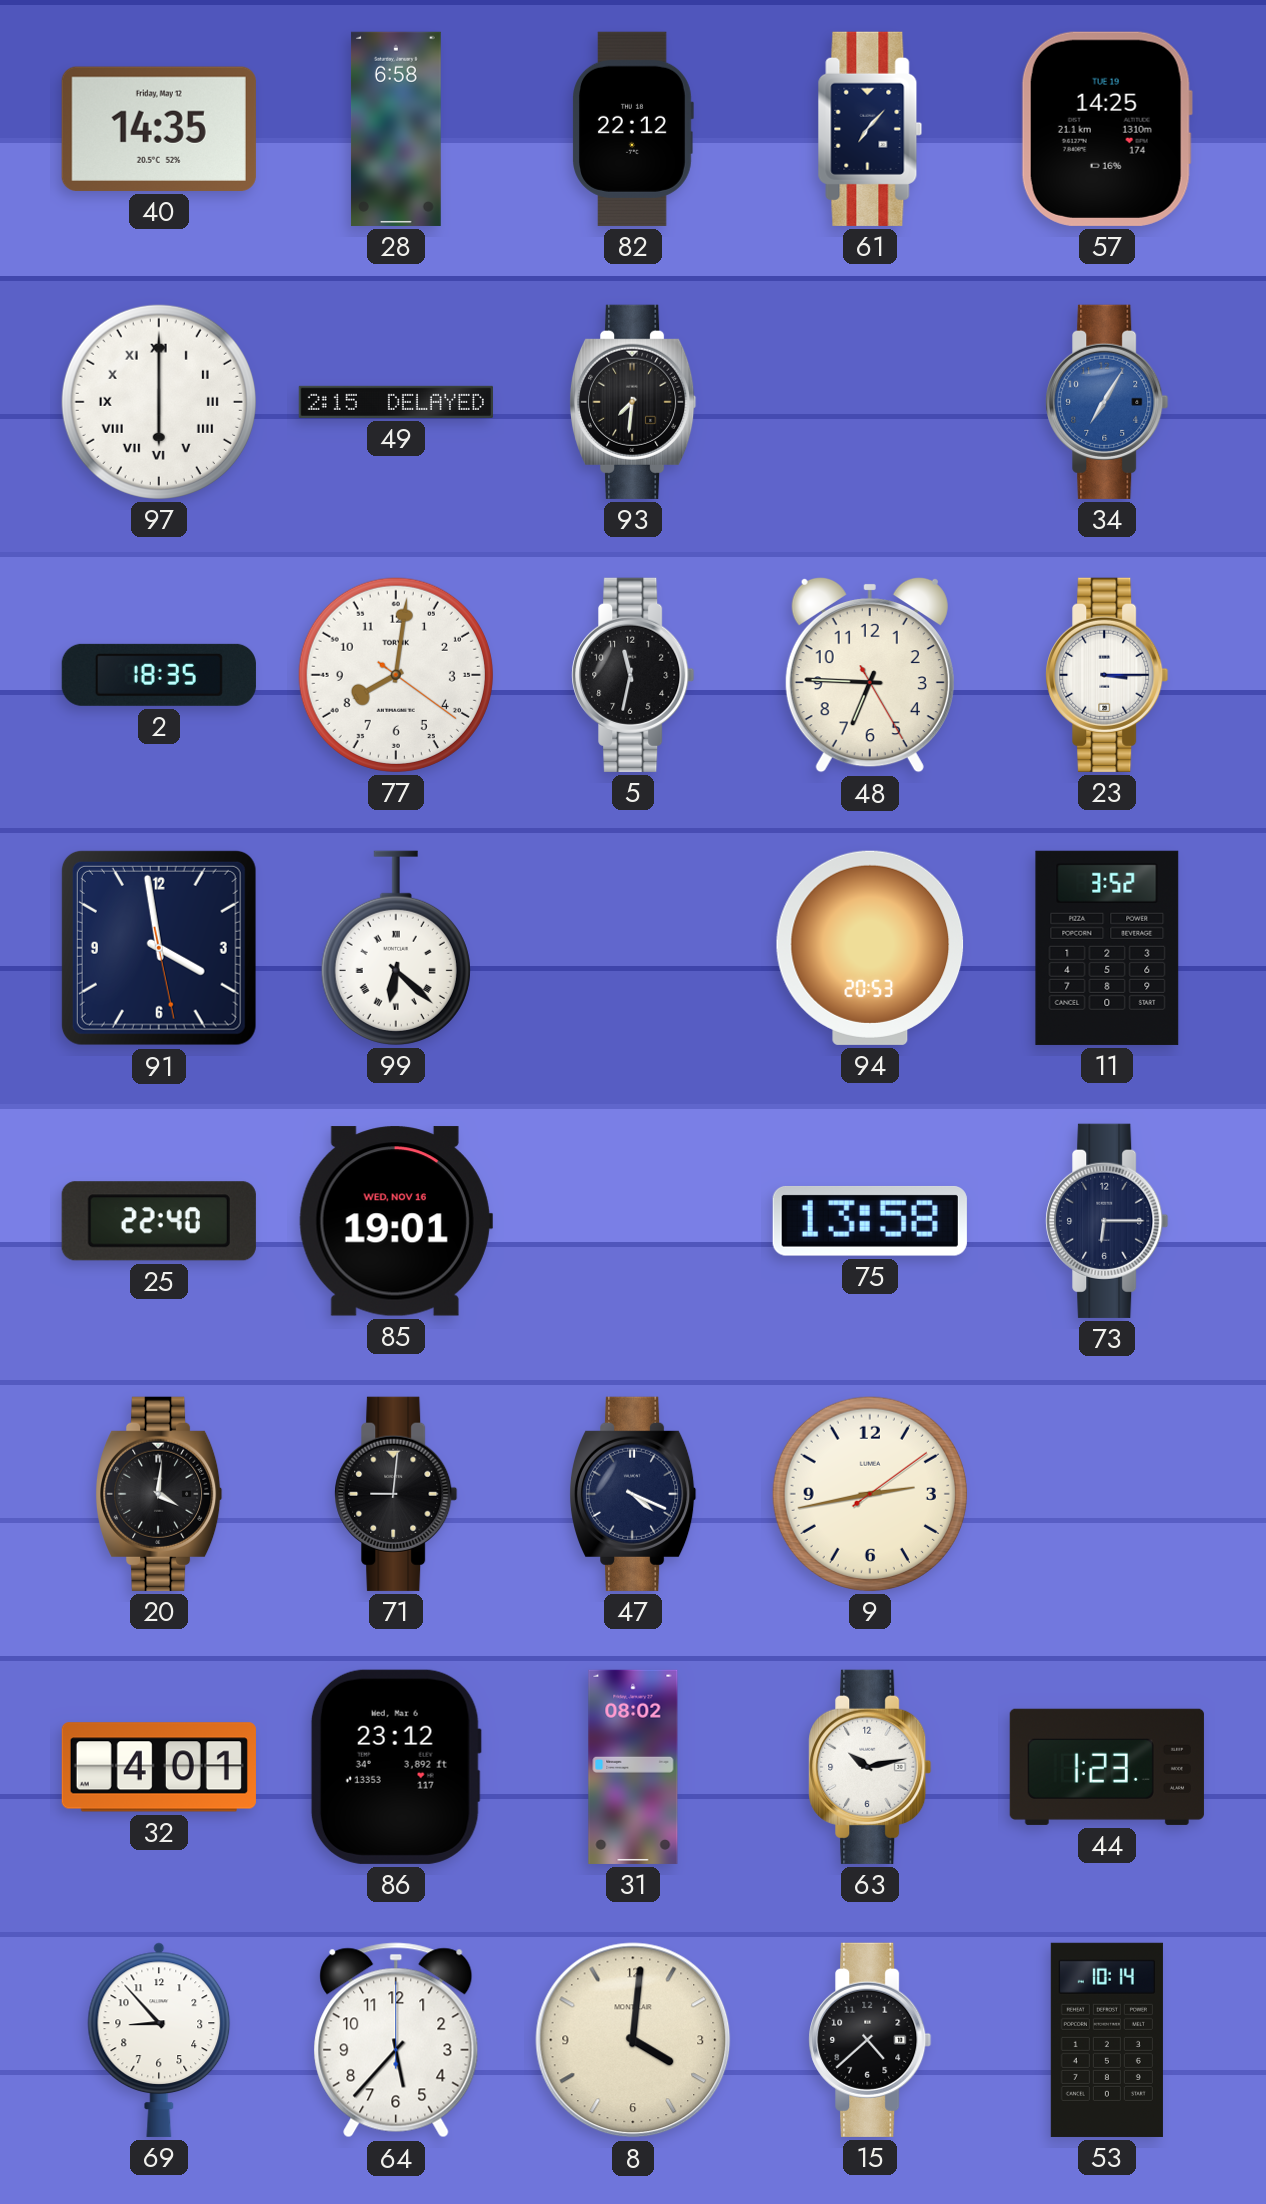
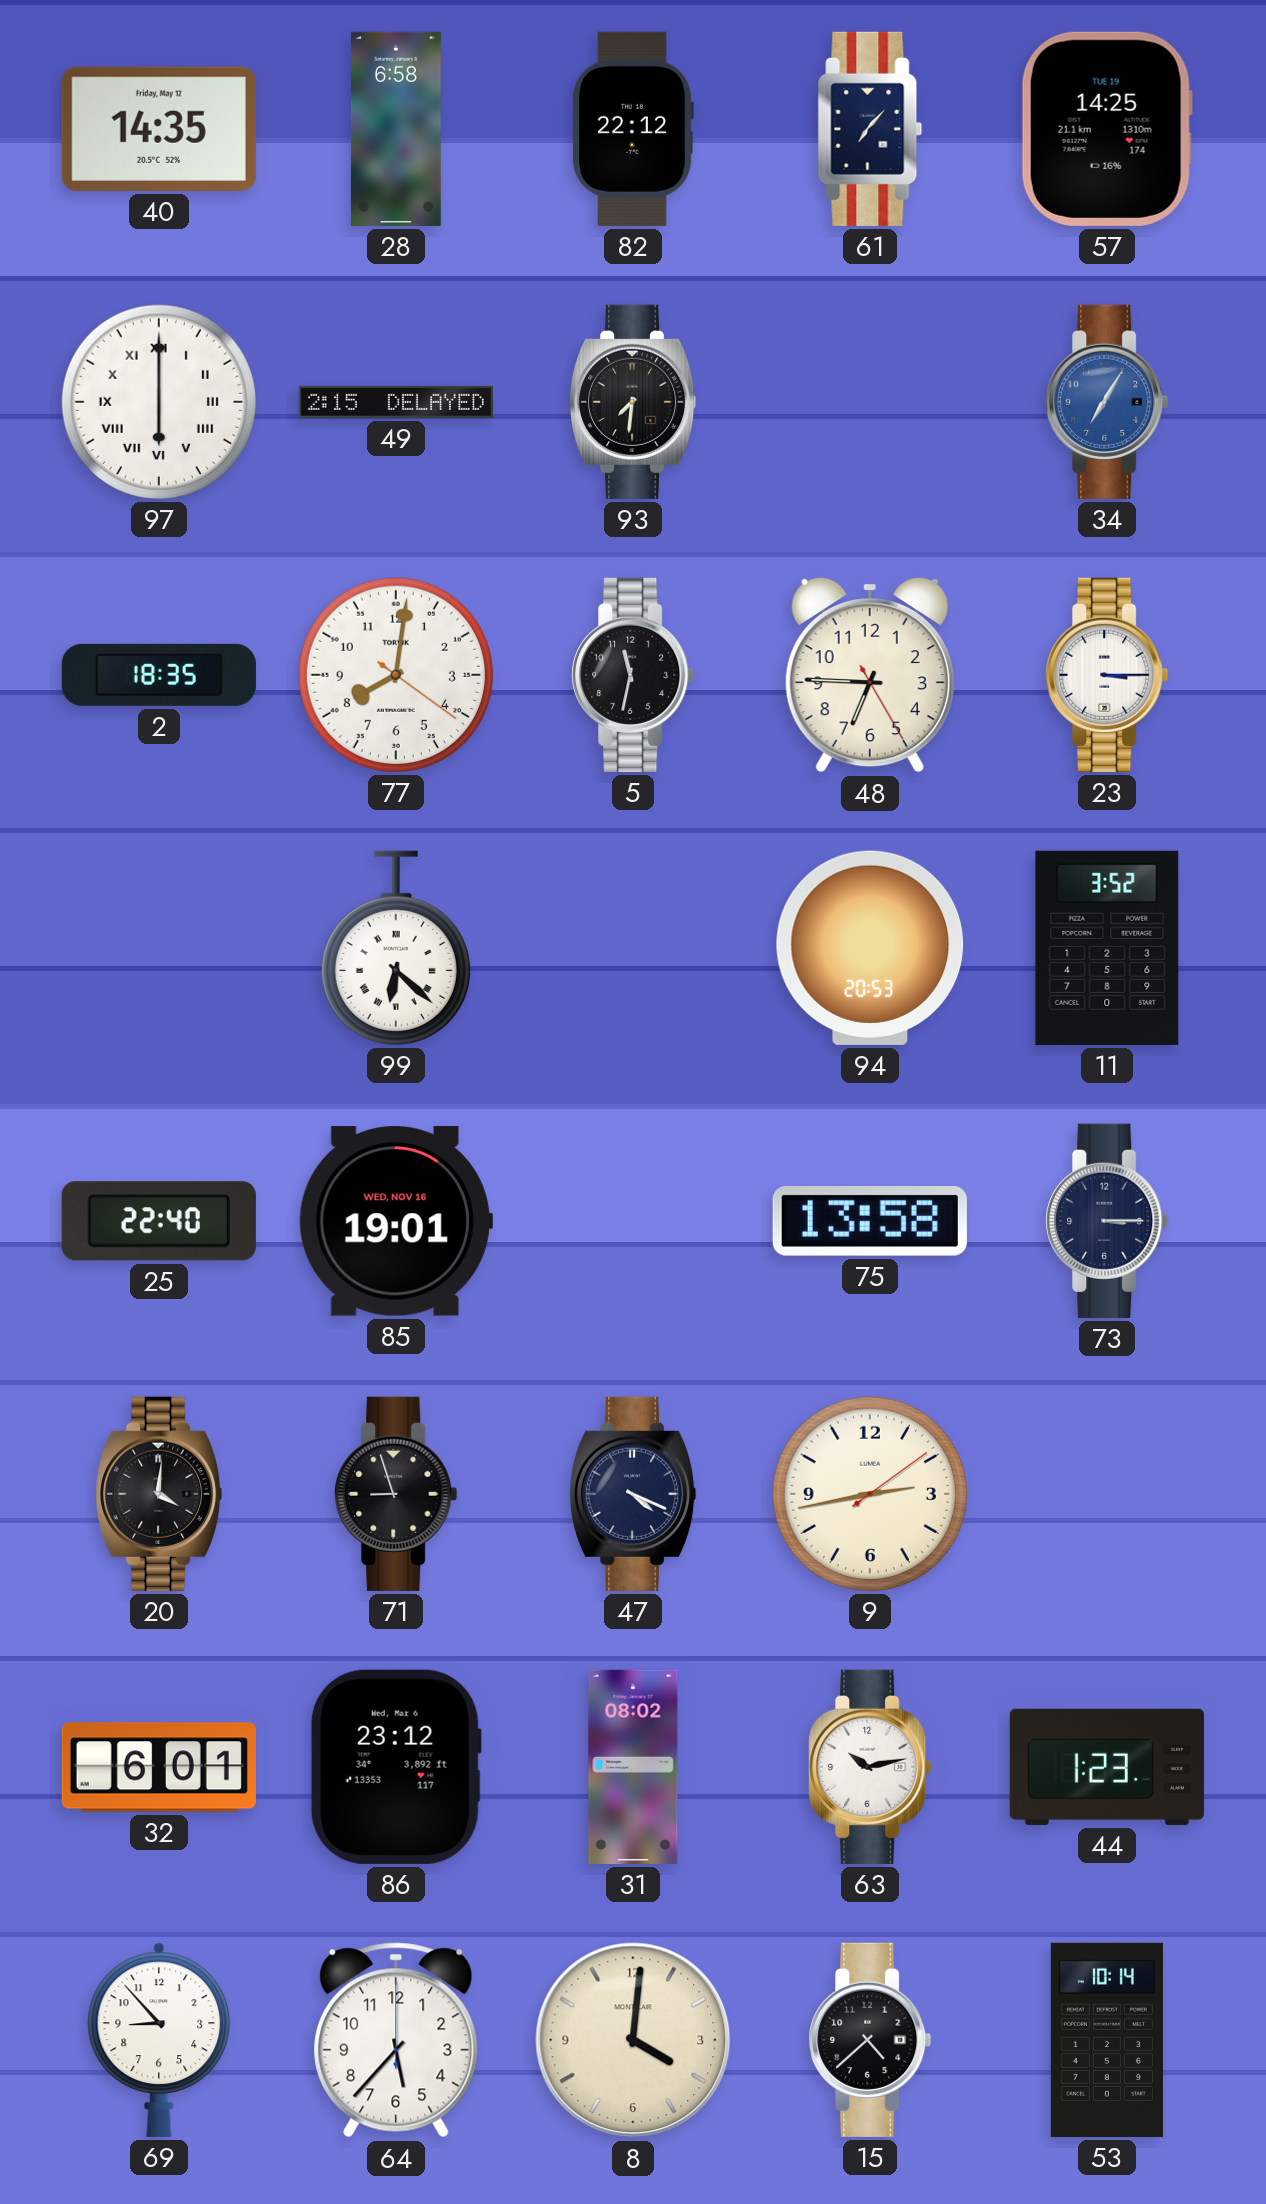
91: 3:58 -> none
73: 6:15 -> 3:15
71: 9:01 -> 8:57
32: 4:01 -> 6:01
